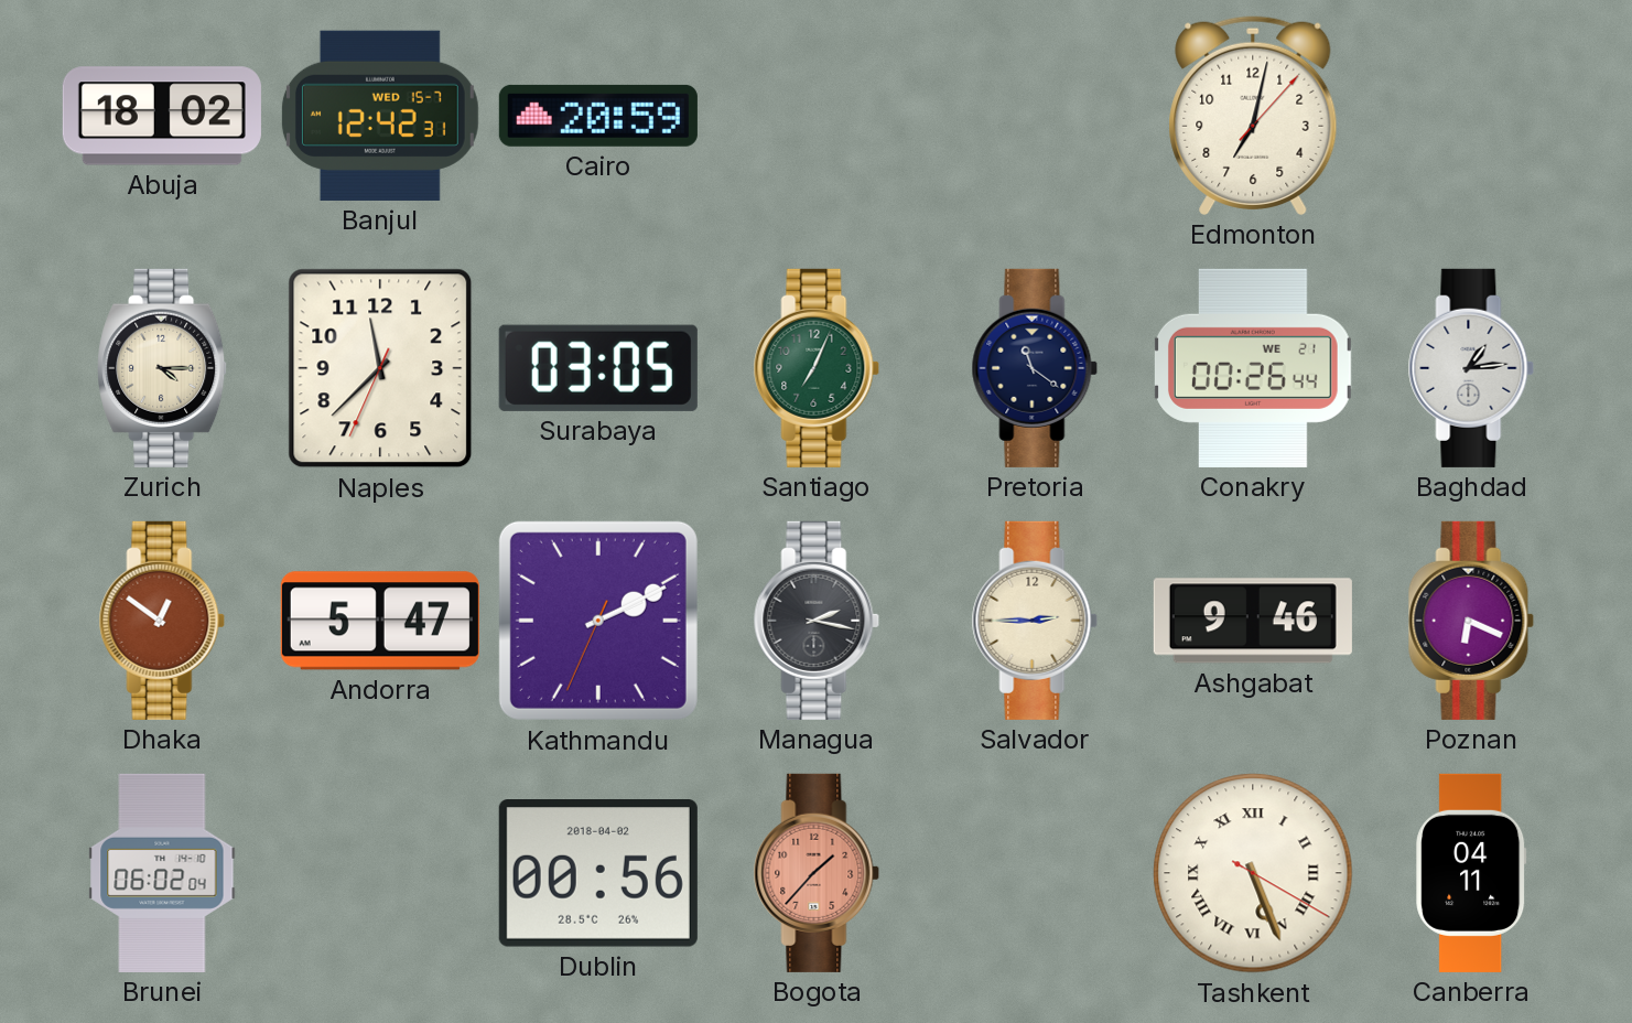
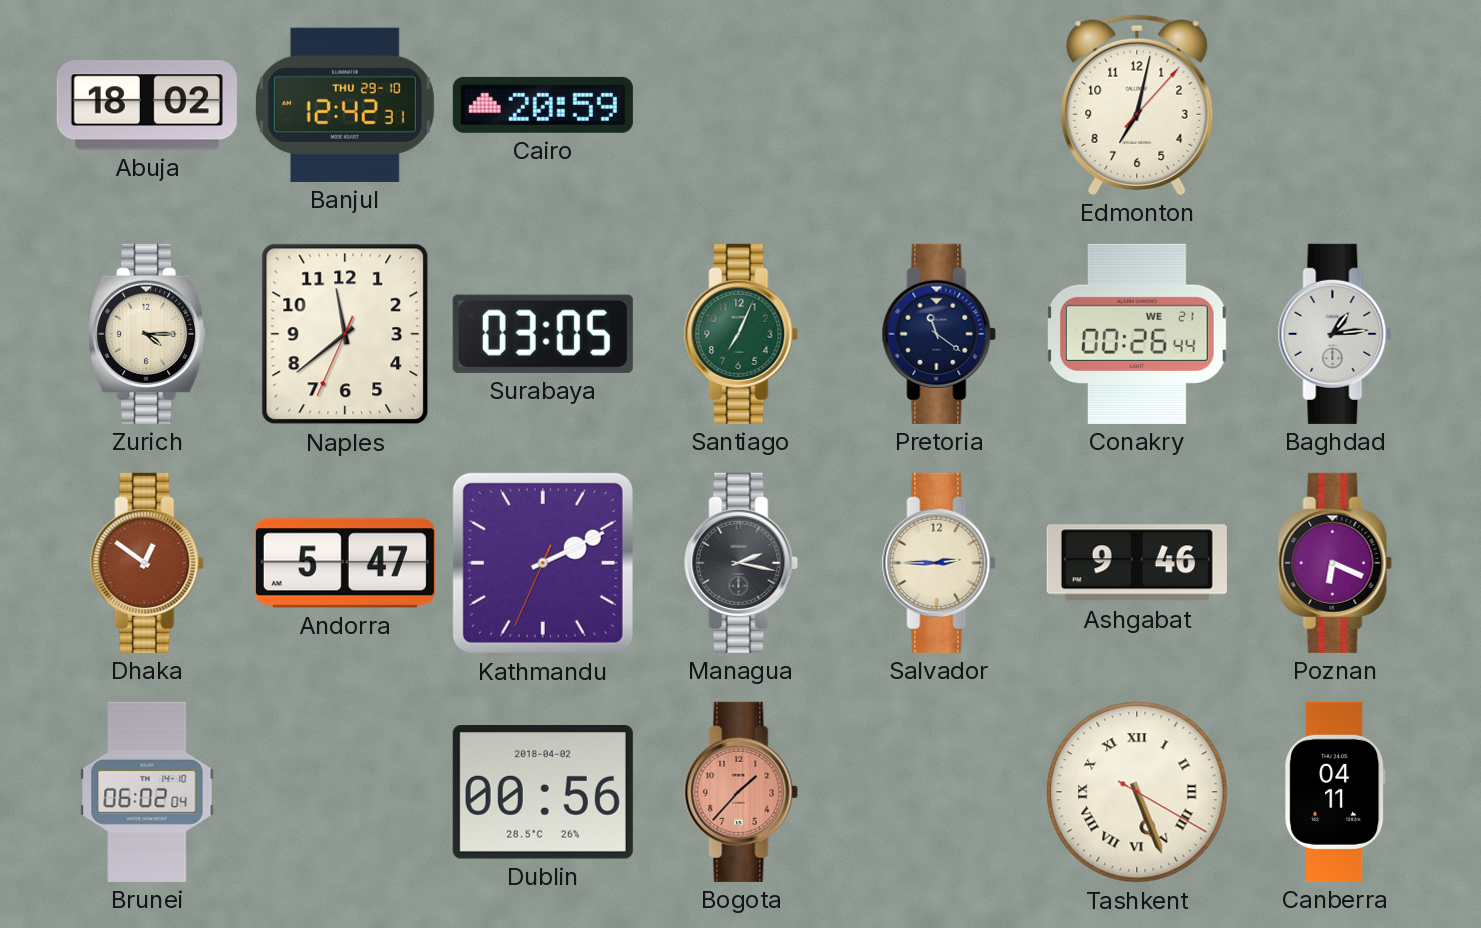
Banjul date: WED 15-7 -> THU 29-10
Naples: 11:37 -> 11:38
